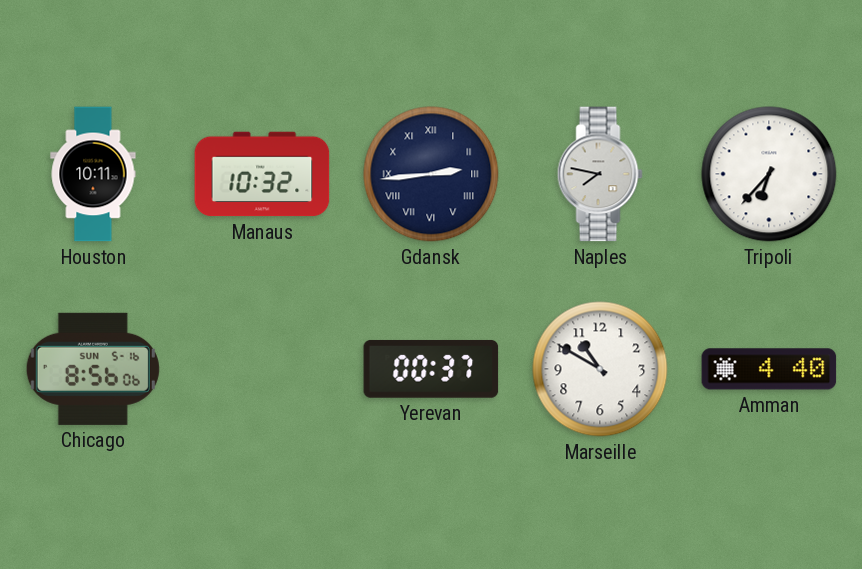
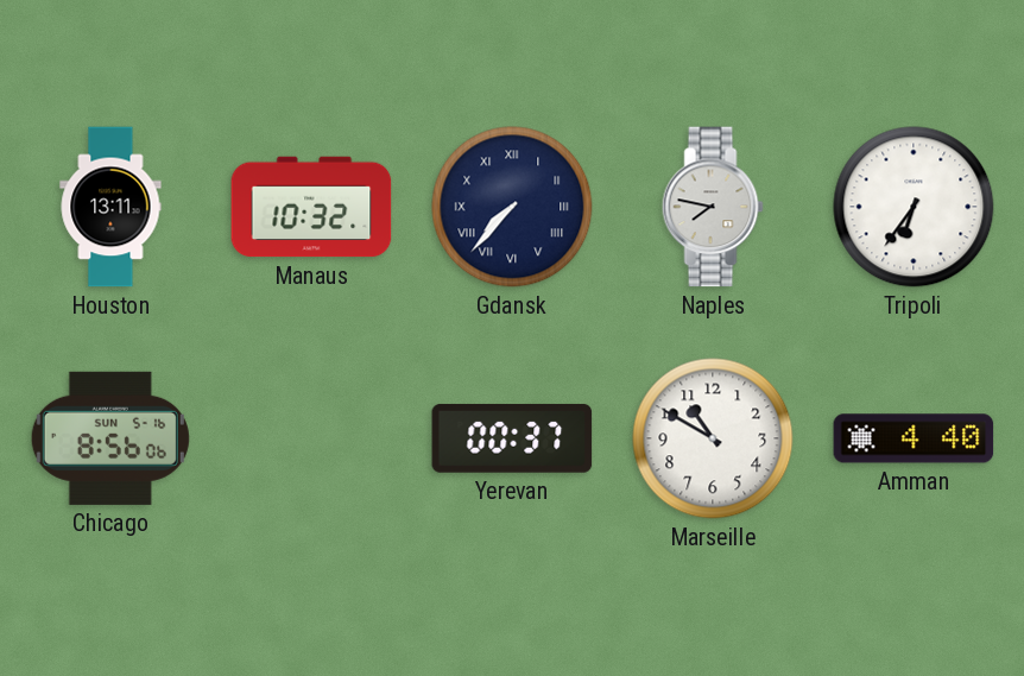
Houston: 10:11 -> 13:11
Gdansk: 2:44 -> 7:37
Tripoli: 6:37 -> 6:36
